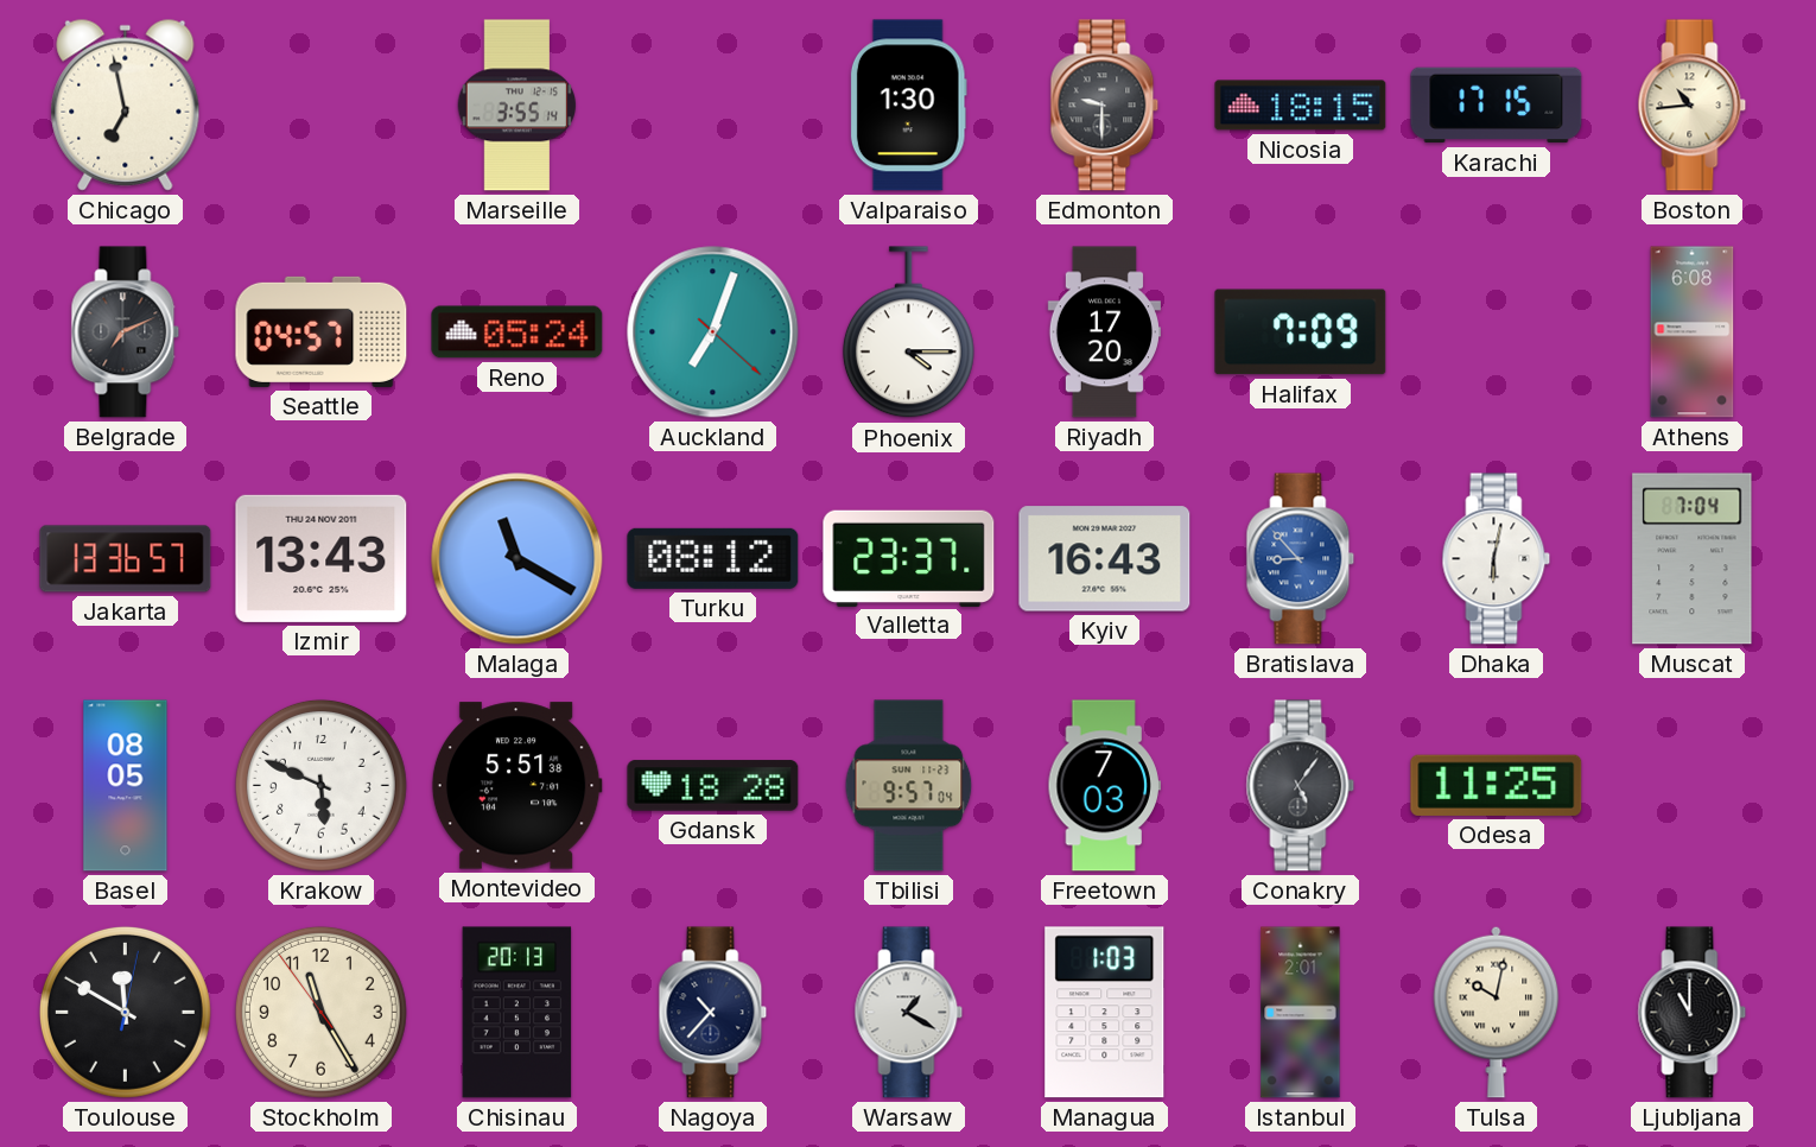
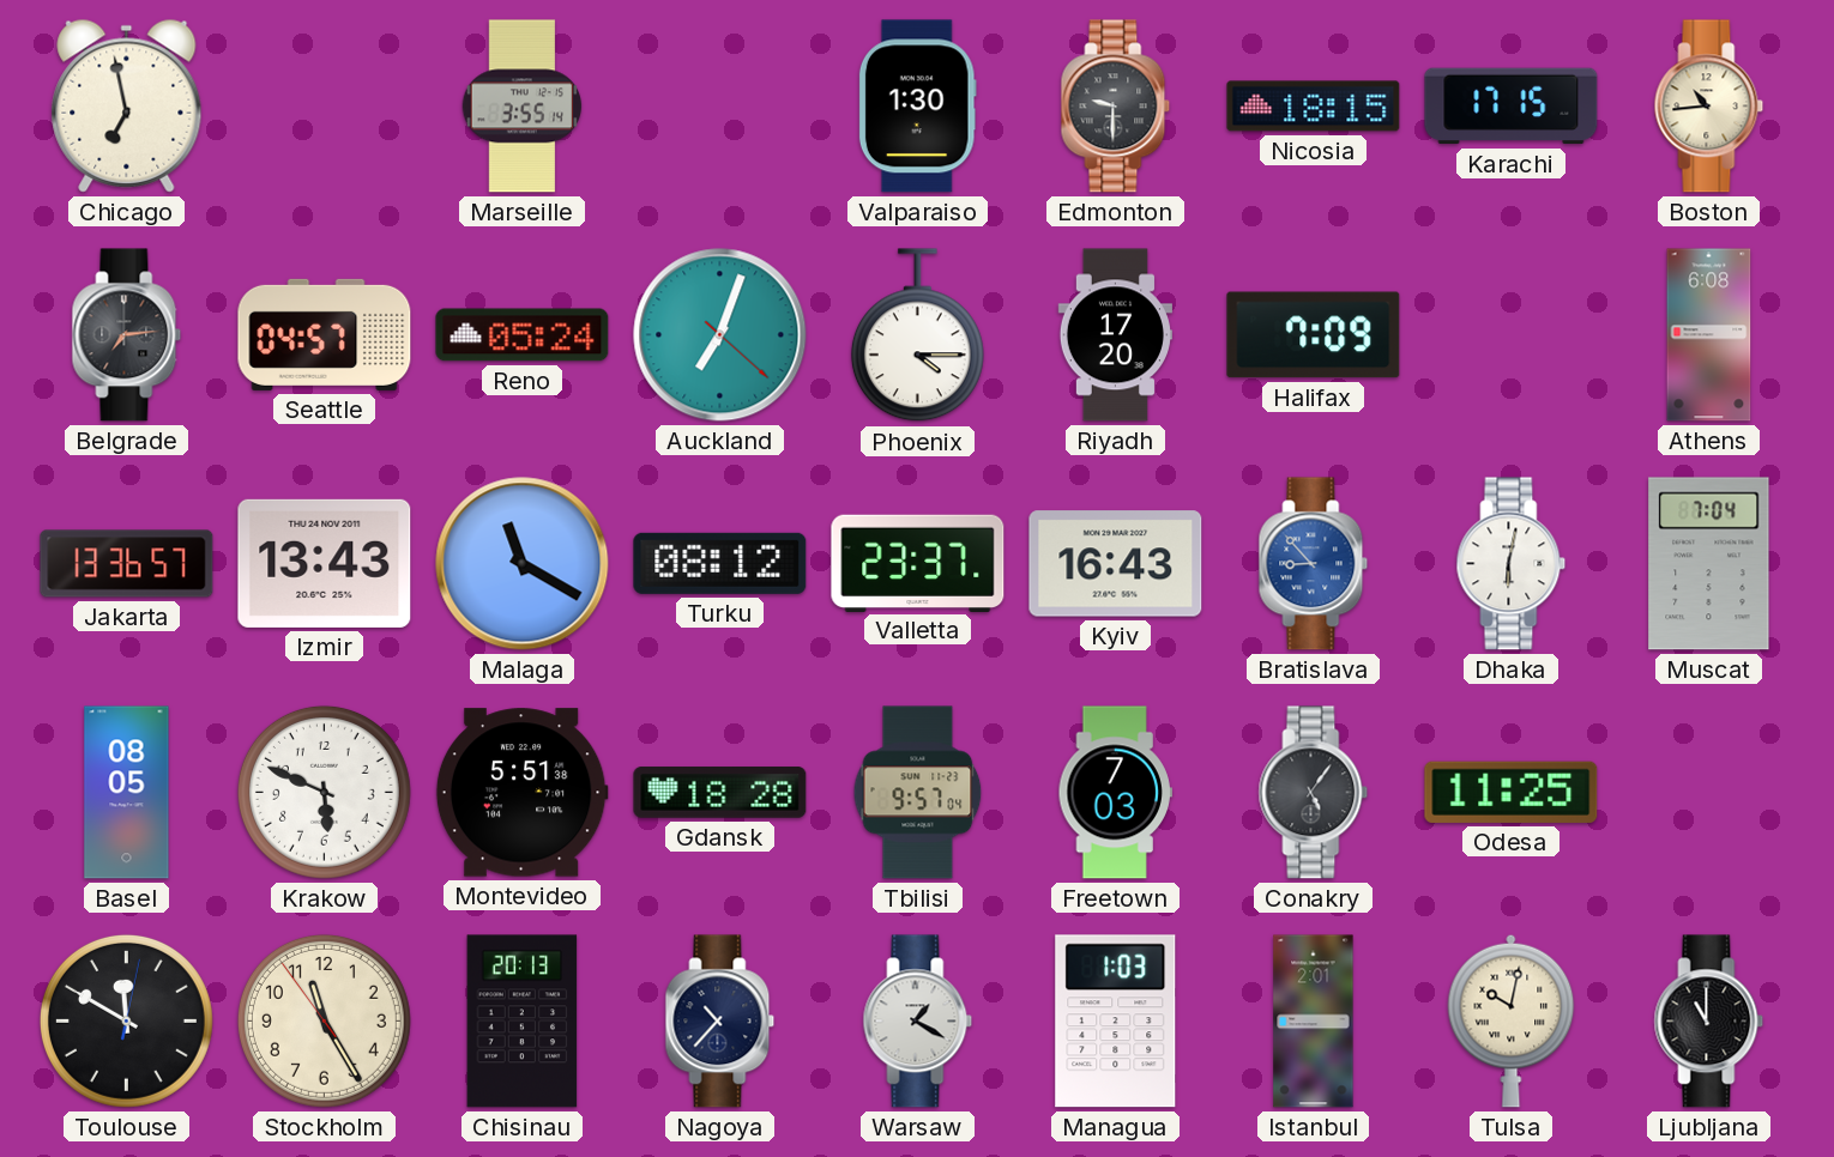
Belgrade: 7:11 -> 7:14
